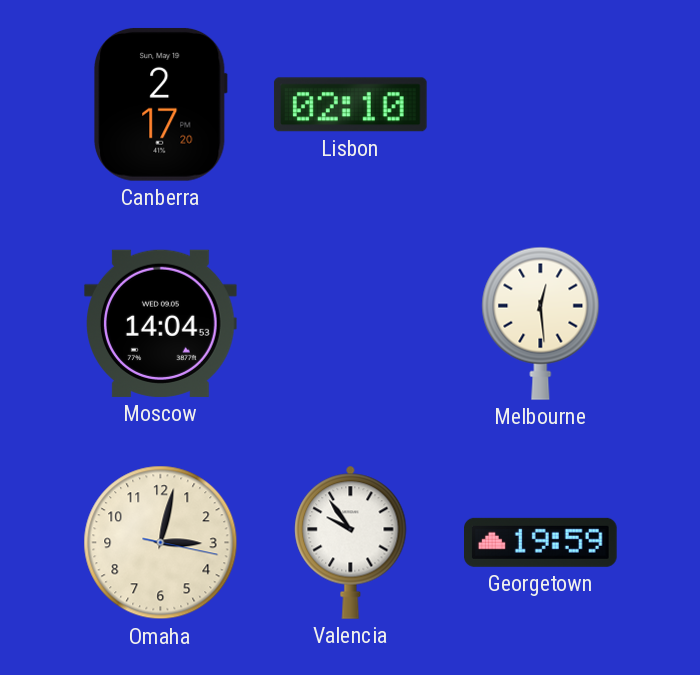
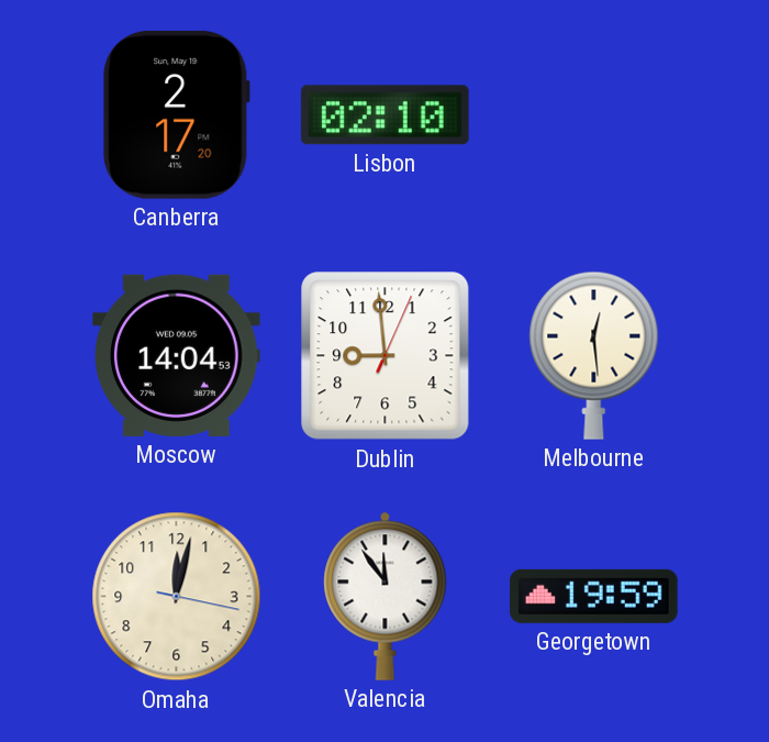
Dublin: none -> 8:59
Omaha: 3:02 -> 12:02
Valencia: 9:54 -> 11:54
